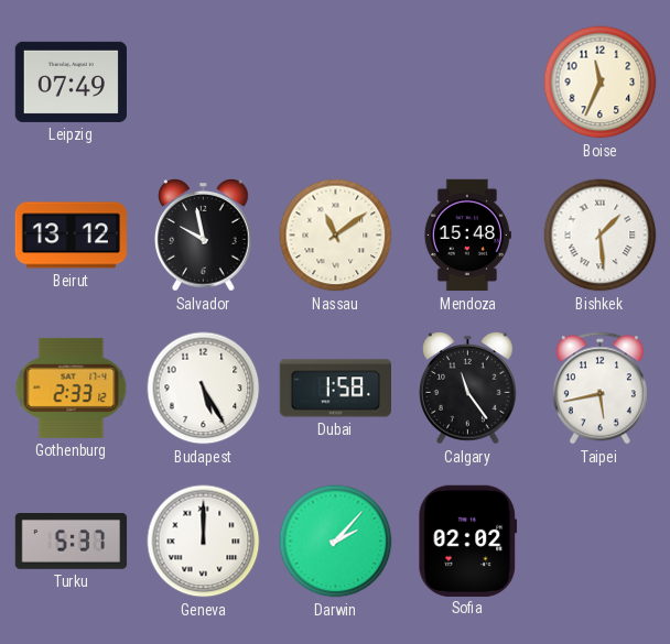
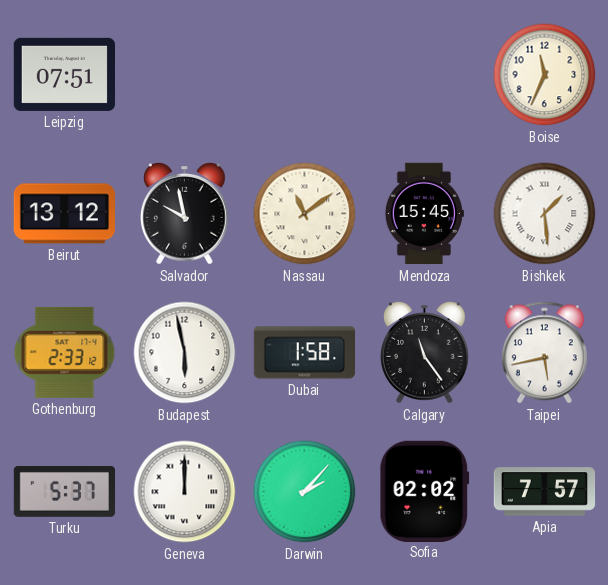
Leipzig: 07:49 -> 07:51
Mendoza: 15:48 -> 15:45
Budapest: 5:25 -> 5:58
Apia: none -> 7:57
